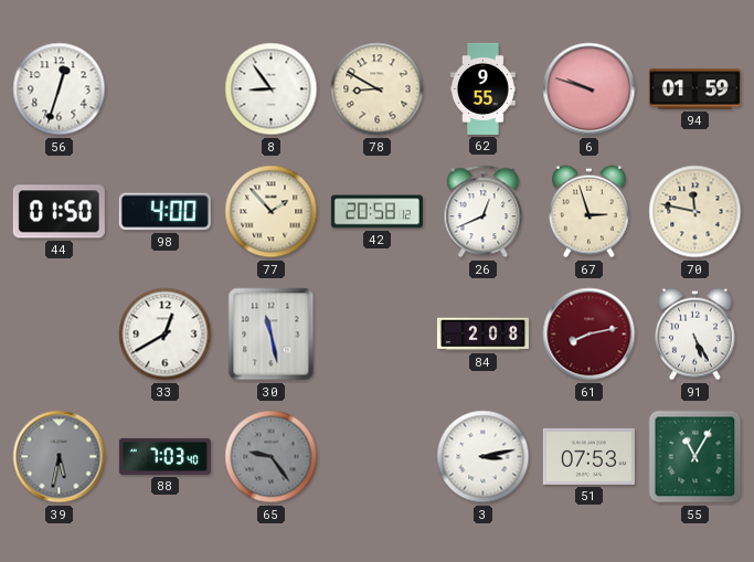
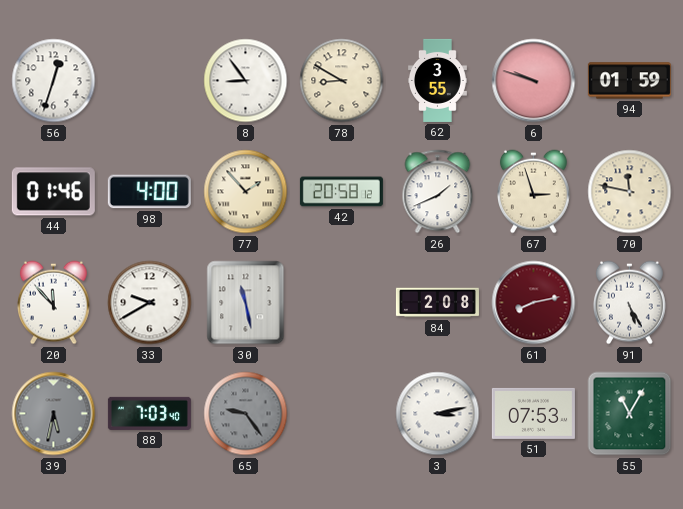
62: 9:55 -> 3:55
44: 01:50 -> 01:46
26: 12:41 -> 1:41
20: none -> 11:53
33: 12:40 -> 9:40
